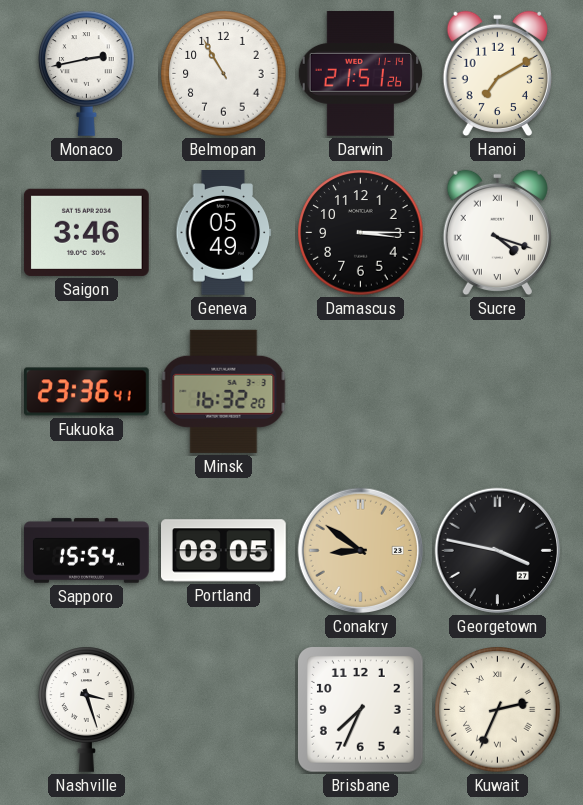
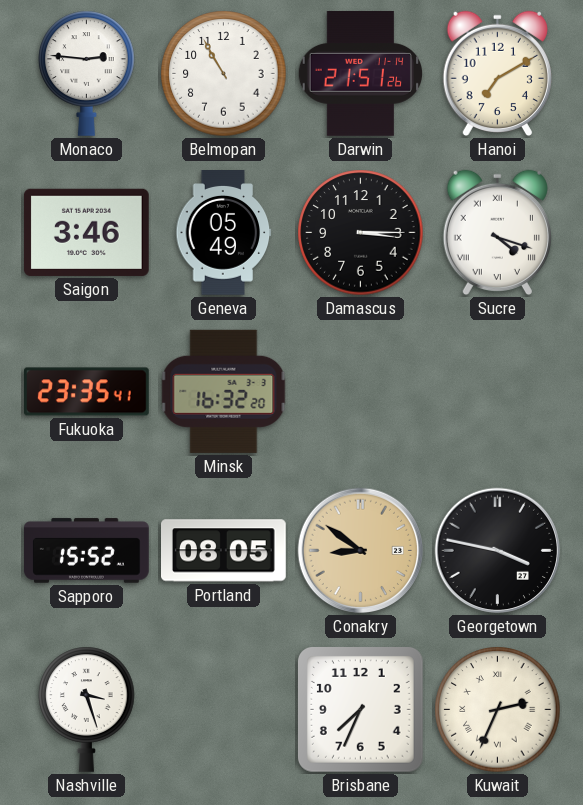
Monaco: 2:43 -> 2:46
Fukuoka: 23:36 -> 23:35
Sapporo: 15:54 -> 15:52
